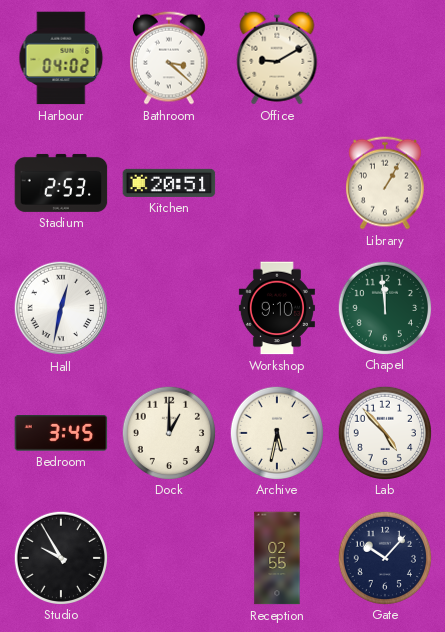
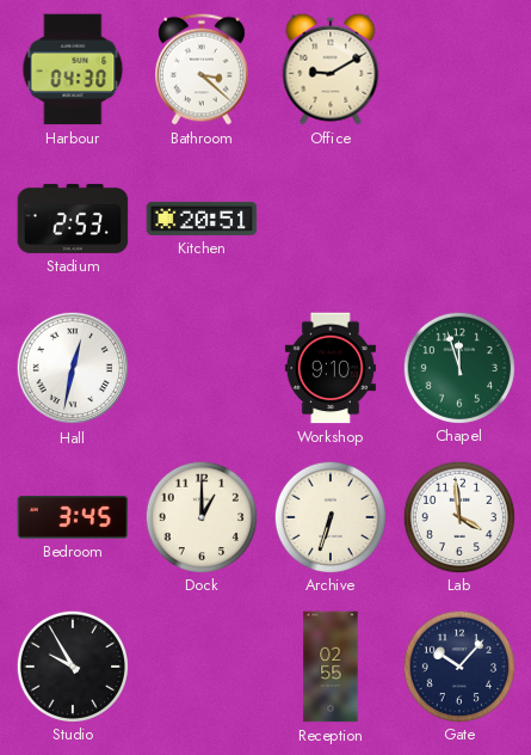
Harbour: 04:02 -> 04:30
Library: 1:05 -> none
Chapel: 11:59 -> 11:57
Archive: 5:32 -> 6:33
Lab: 4:53 -> 3:59
